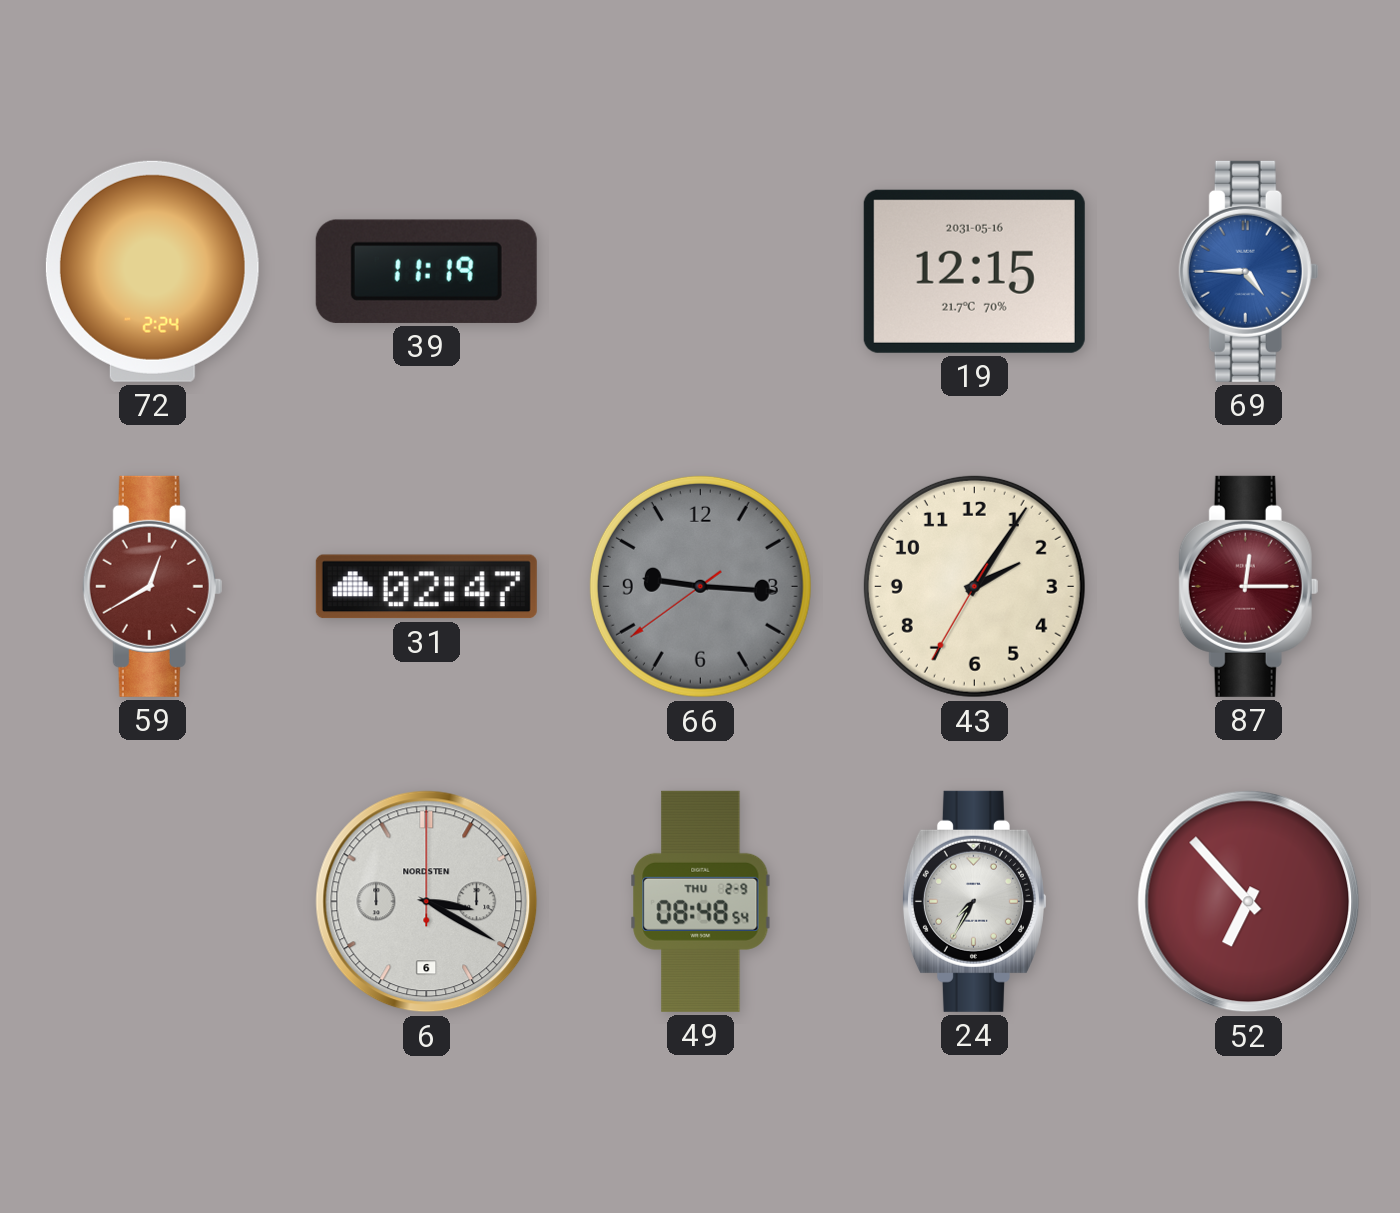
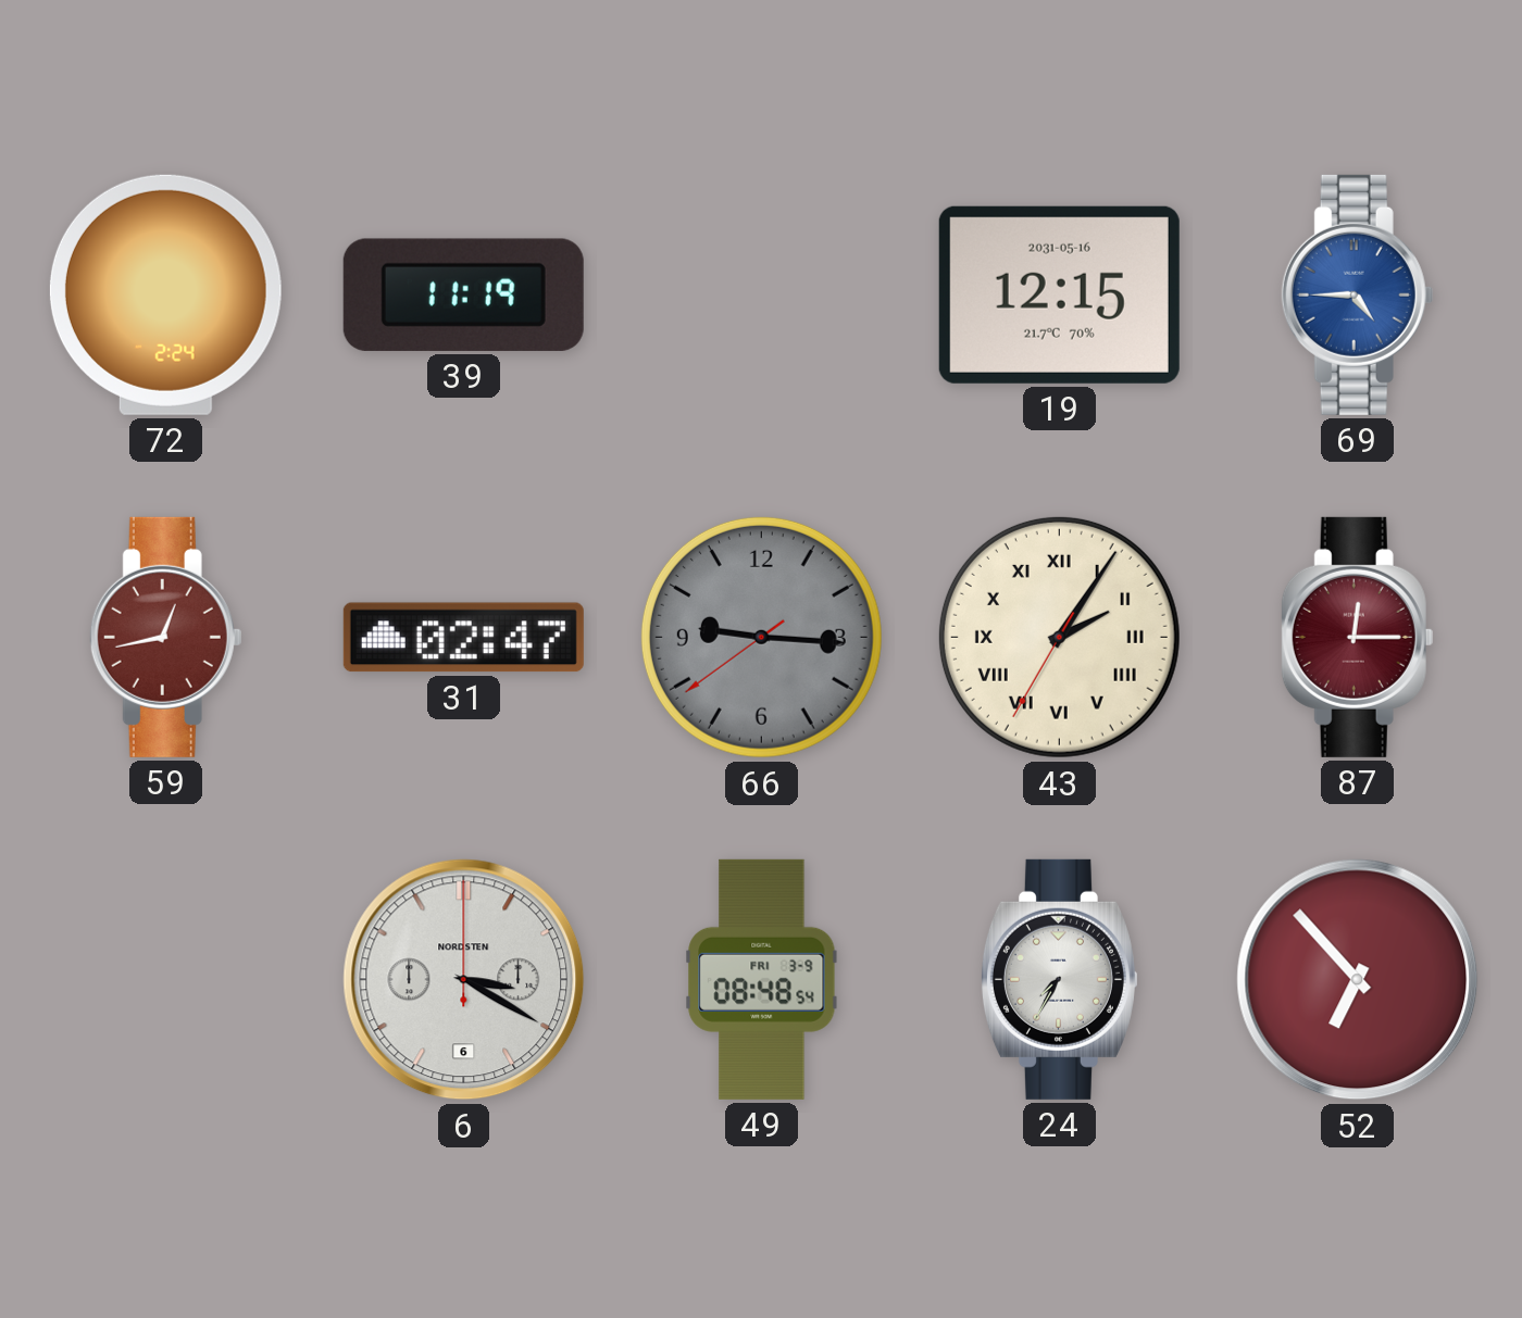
59: 12:40 -> 12:43
43 numerals: Arabic -> Roman
49 date: THU 2-9 -> FRI 3-9
